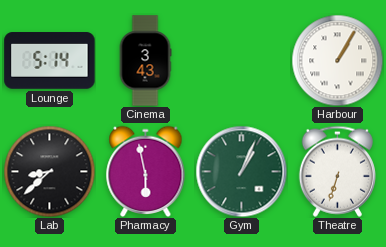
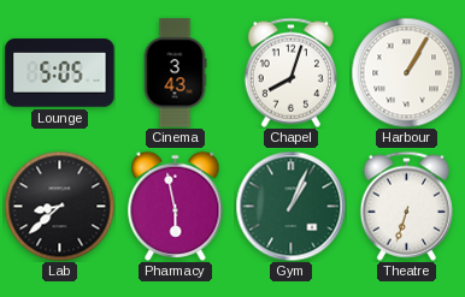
Lounge: 5:14 -> 5:05
Chapel: none -> 8:03
